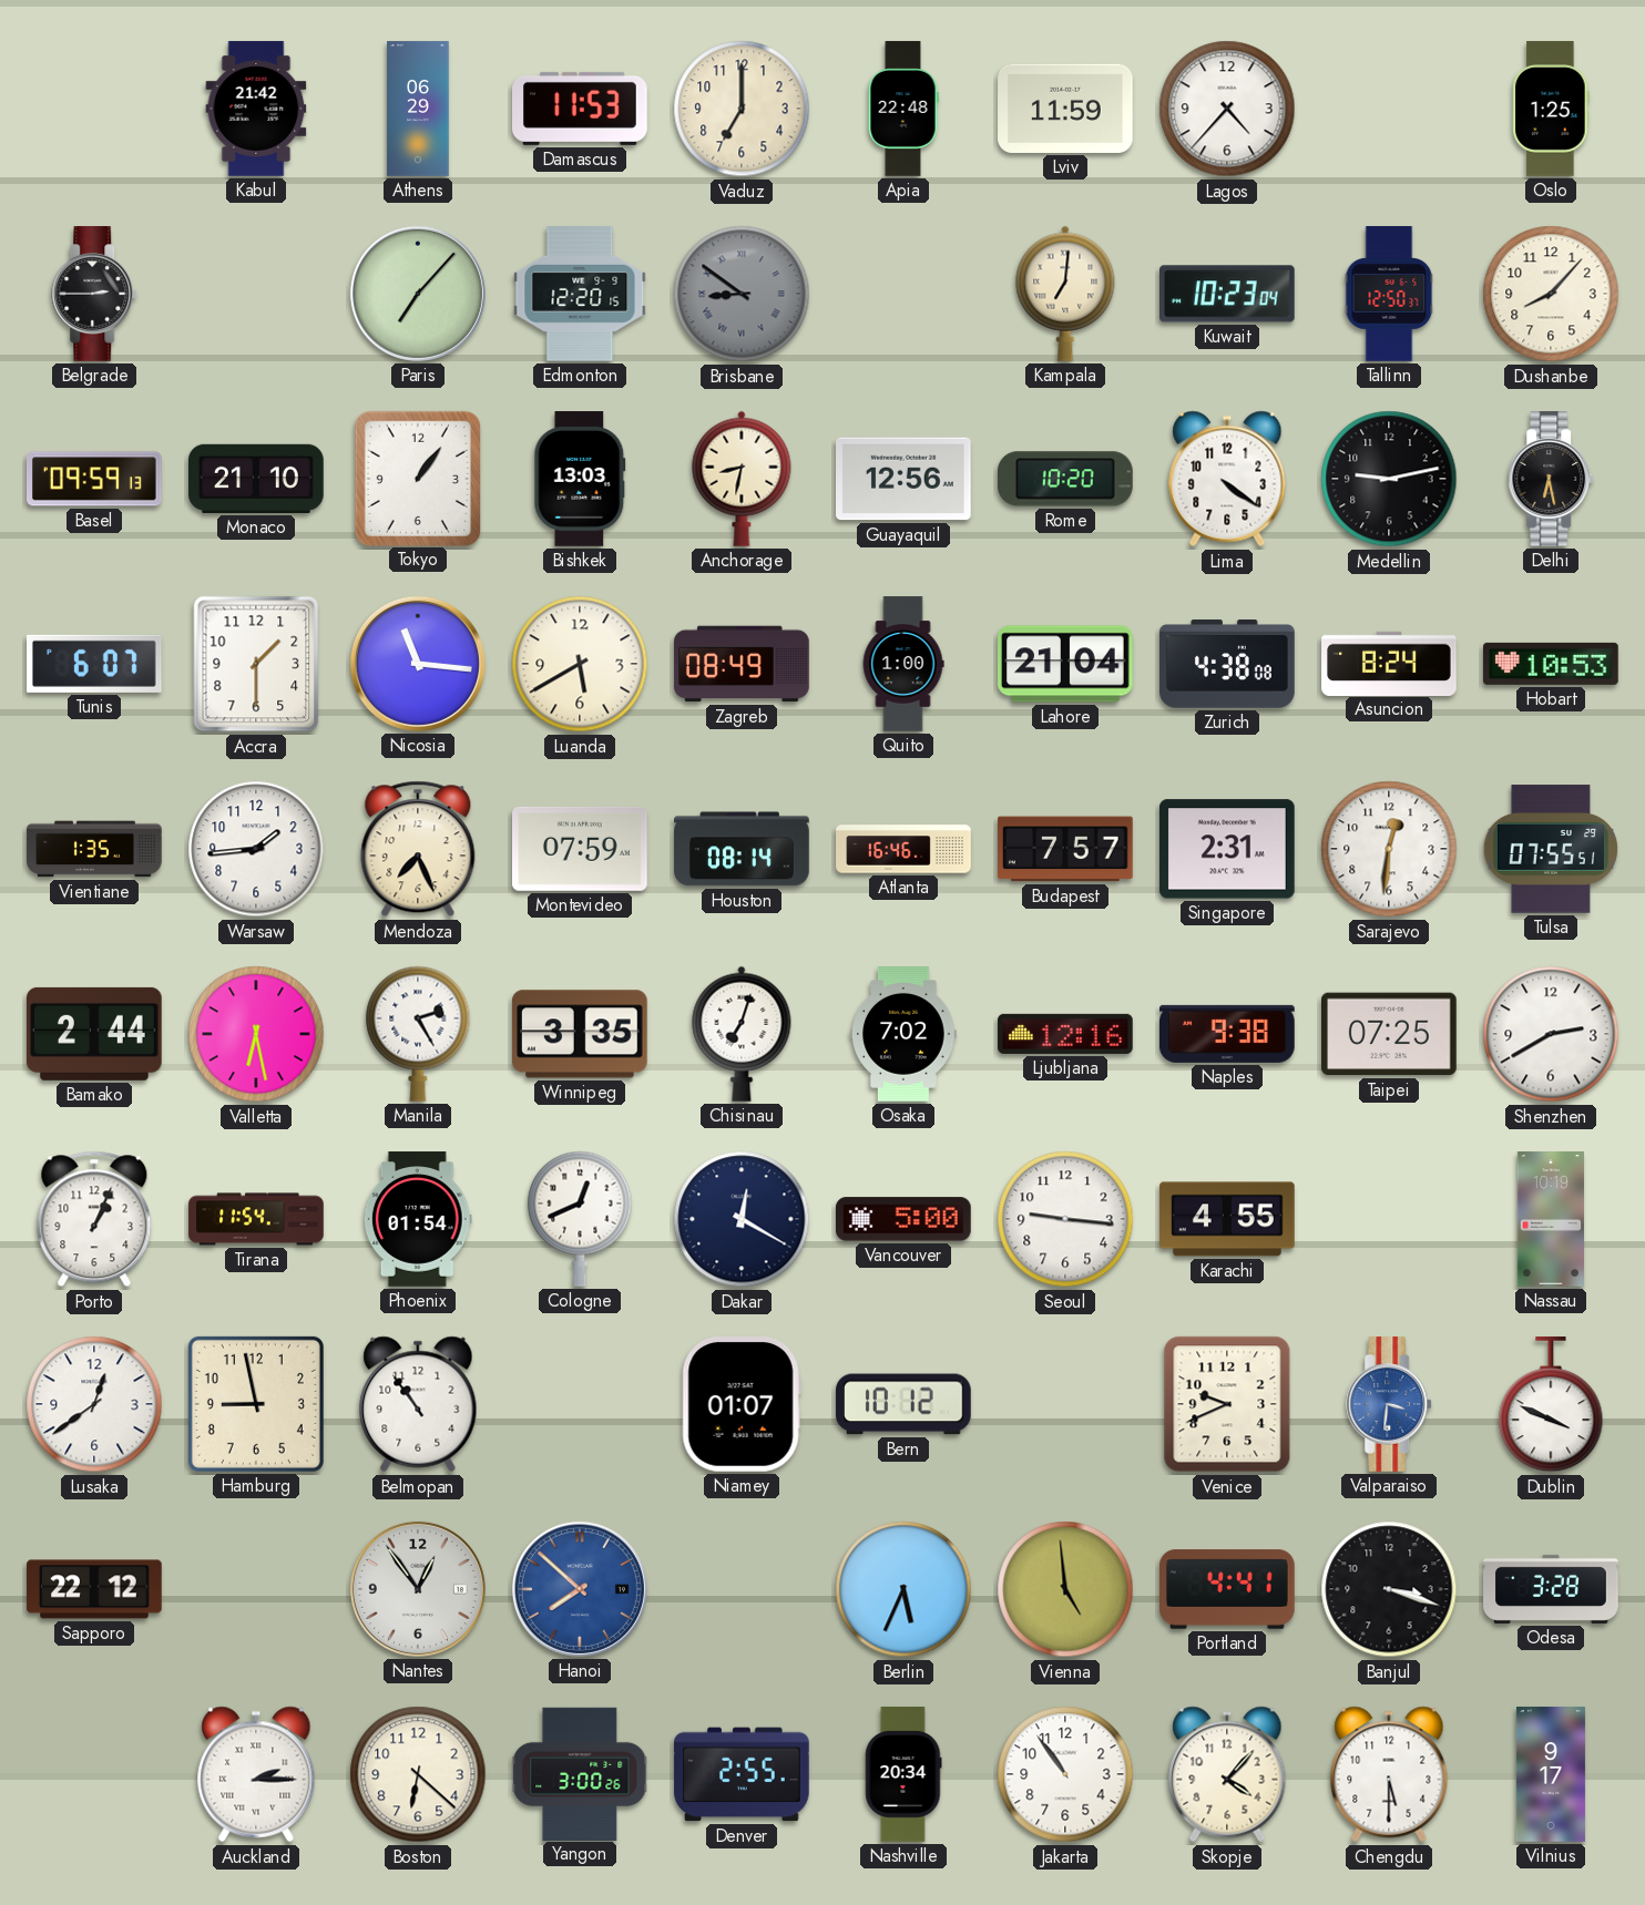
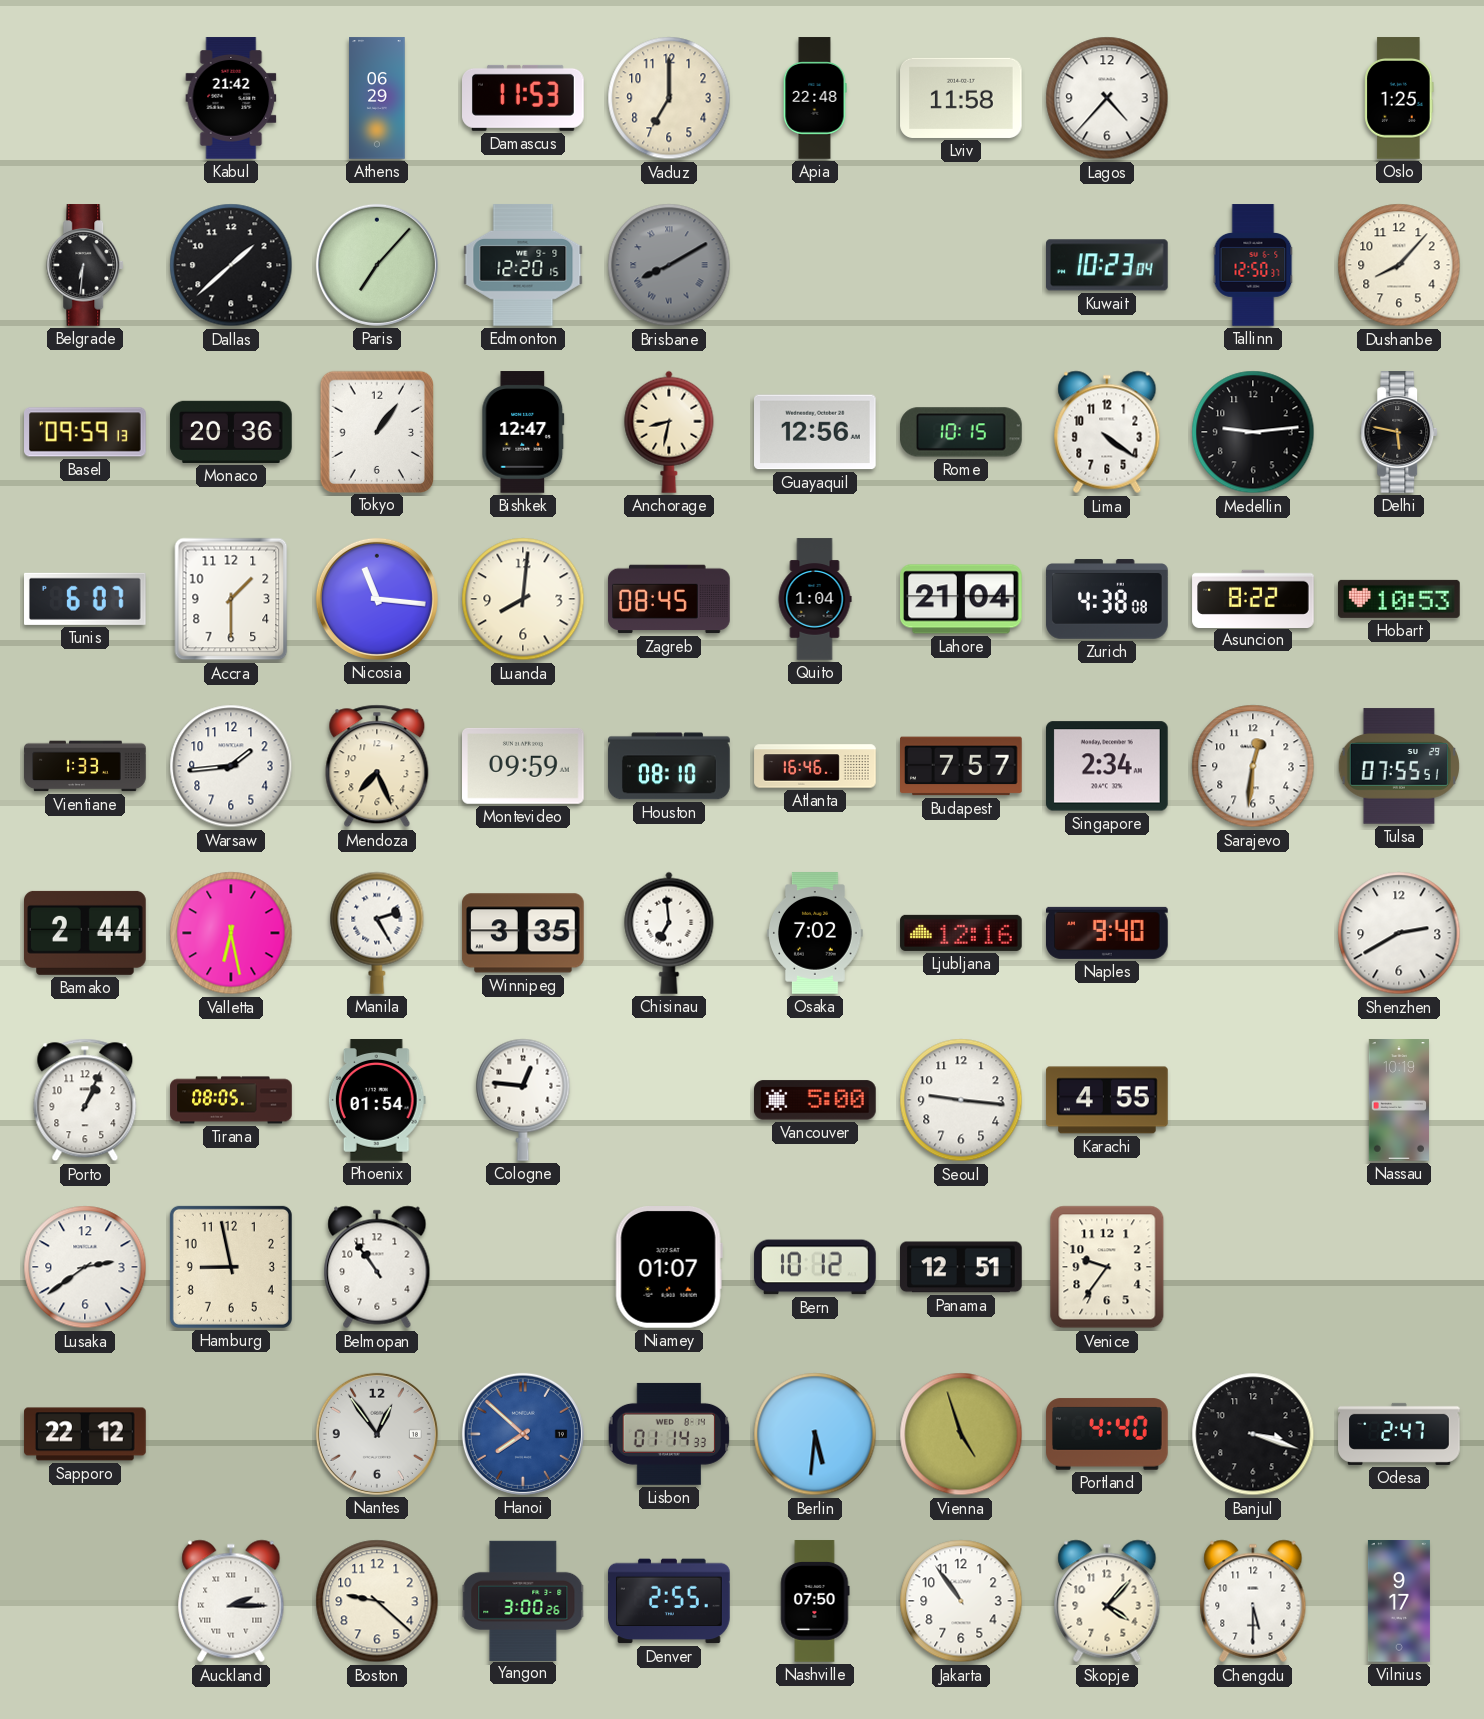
Lviv: 11:59 -> 11:58
Belgrade: 2:45 -> 6:31
Dallas: none -> 1:38
Brisbane: 8:51 -> 8:10
Kampala: 7:01 -> none
Monaco: 21:10 -> 20:36
Bishkek: 13:03 -> 12:47
Rome: 10:20 -> 10:15
Medellin: 9:13 -> 9:14
Delhi: 6:28 -> 5:47
Luanda: 5:40 -> 8:01
Zagreb: 08:49 -> 08:45
Quito: 1:00 -> 1:04
Asuncion: 8:24 -> 8:22
Vientiane: 1:35 -> 1:33
Montevideo: 07:59 -> 09:59
Houston: 08:14 -> 08:10
Singapore: 2:31 -> 2:34
Chisinau: 7:03 -> 6:59
Naples: 9:38 -> 9:40
Taipei: 07:25 -> none
Tirana: 11:54 -> 08:05
Cologne: 12:41 -> 12:46
Dakar: 12:20 -> none
Lusaka: 12:39 -> 2:39
Panama: none -> 12:51
Venice: 9:41 -> 9:36
Valparaiso: 3:31 -> none
Dublin: 3:49 -> none
Lisbon: none -> 01:14
Berlin: 5:34 -> 5:31
Vienna: 4:59 -> 4:57
Portland: 4:41 -> 4:40
Odesa: 3:28 -> 2:47
Boston: 6:22 -> 9:22
Nashville: 20:34 -> 07:50
